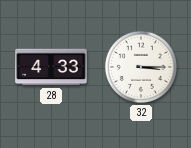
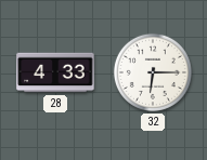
32: 3:15 -> 6:15
